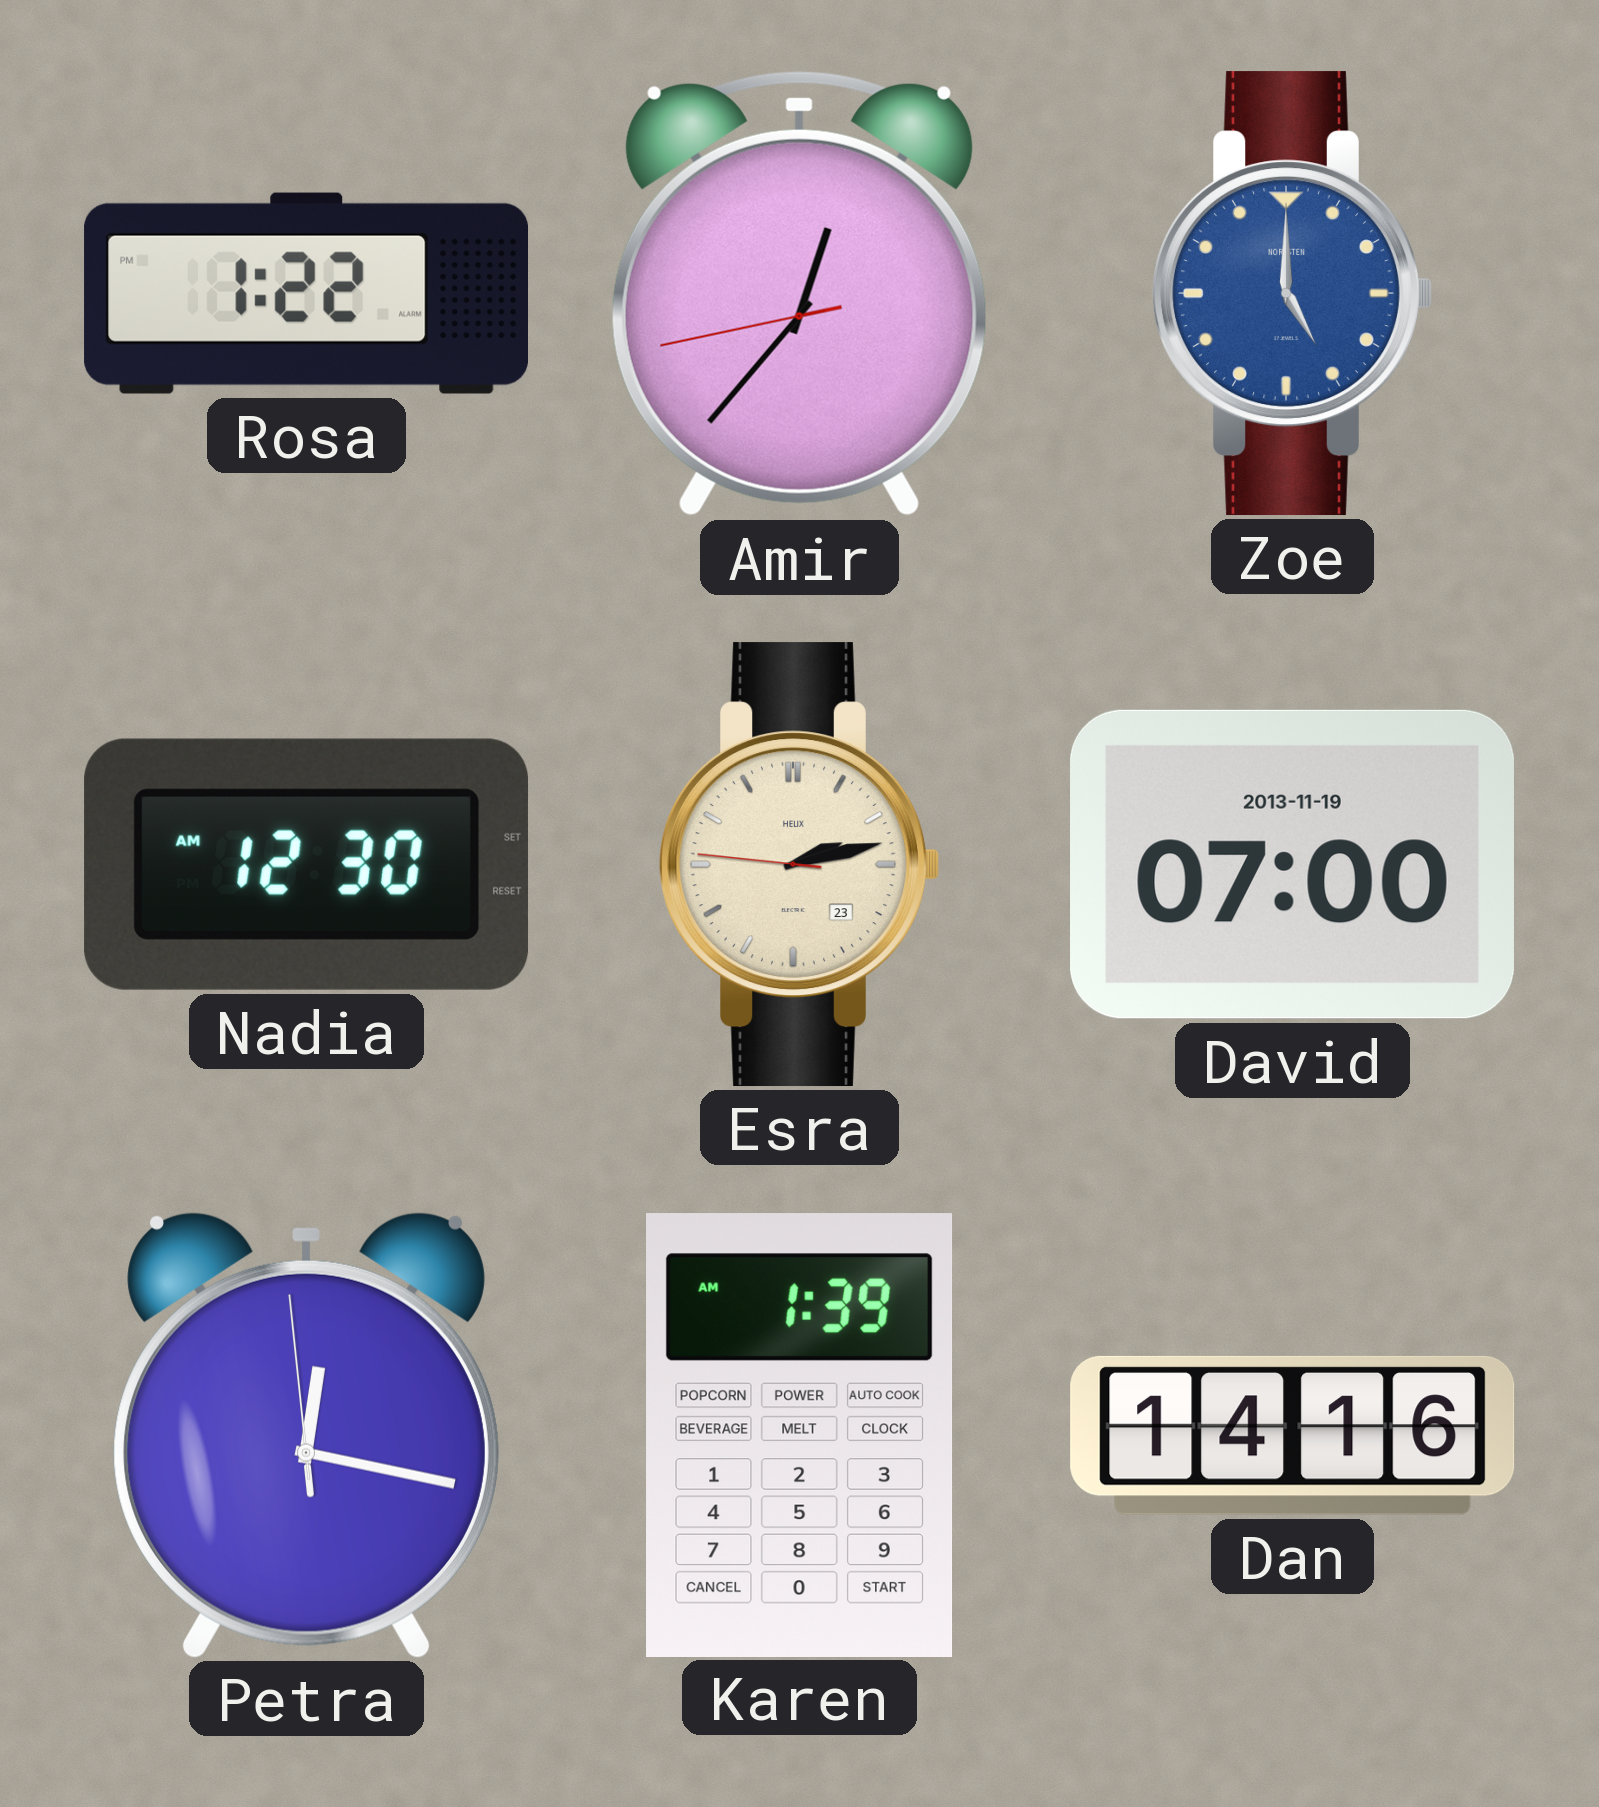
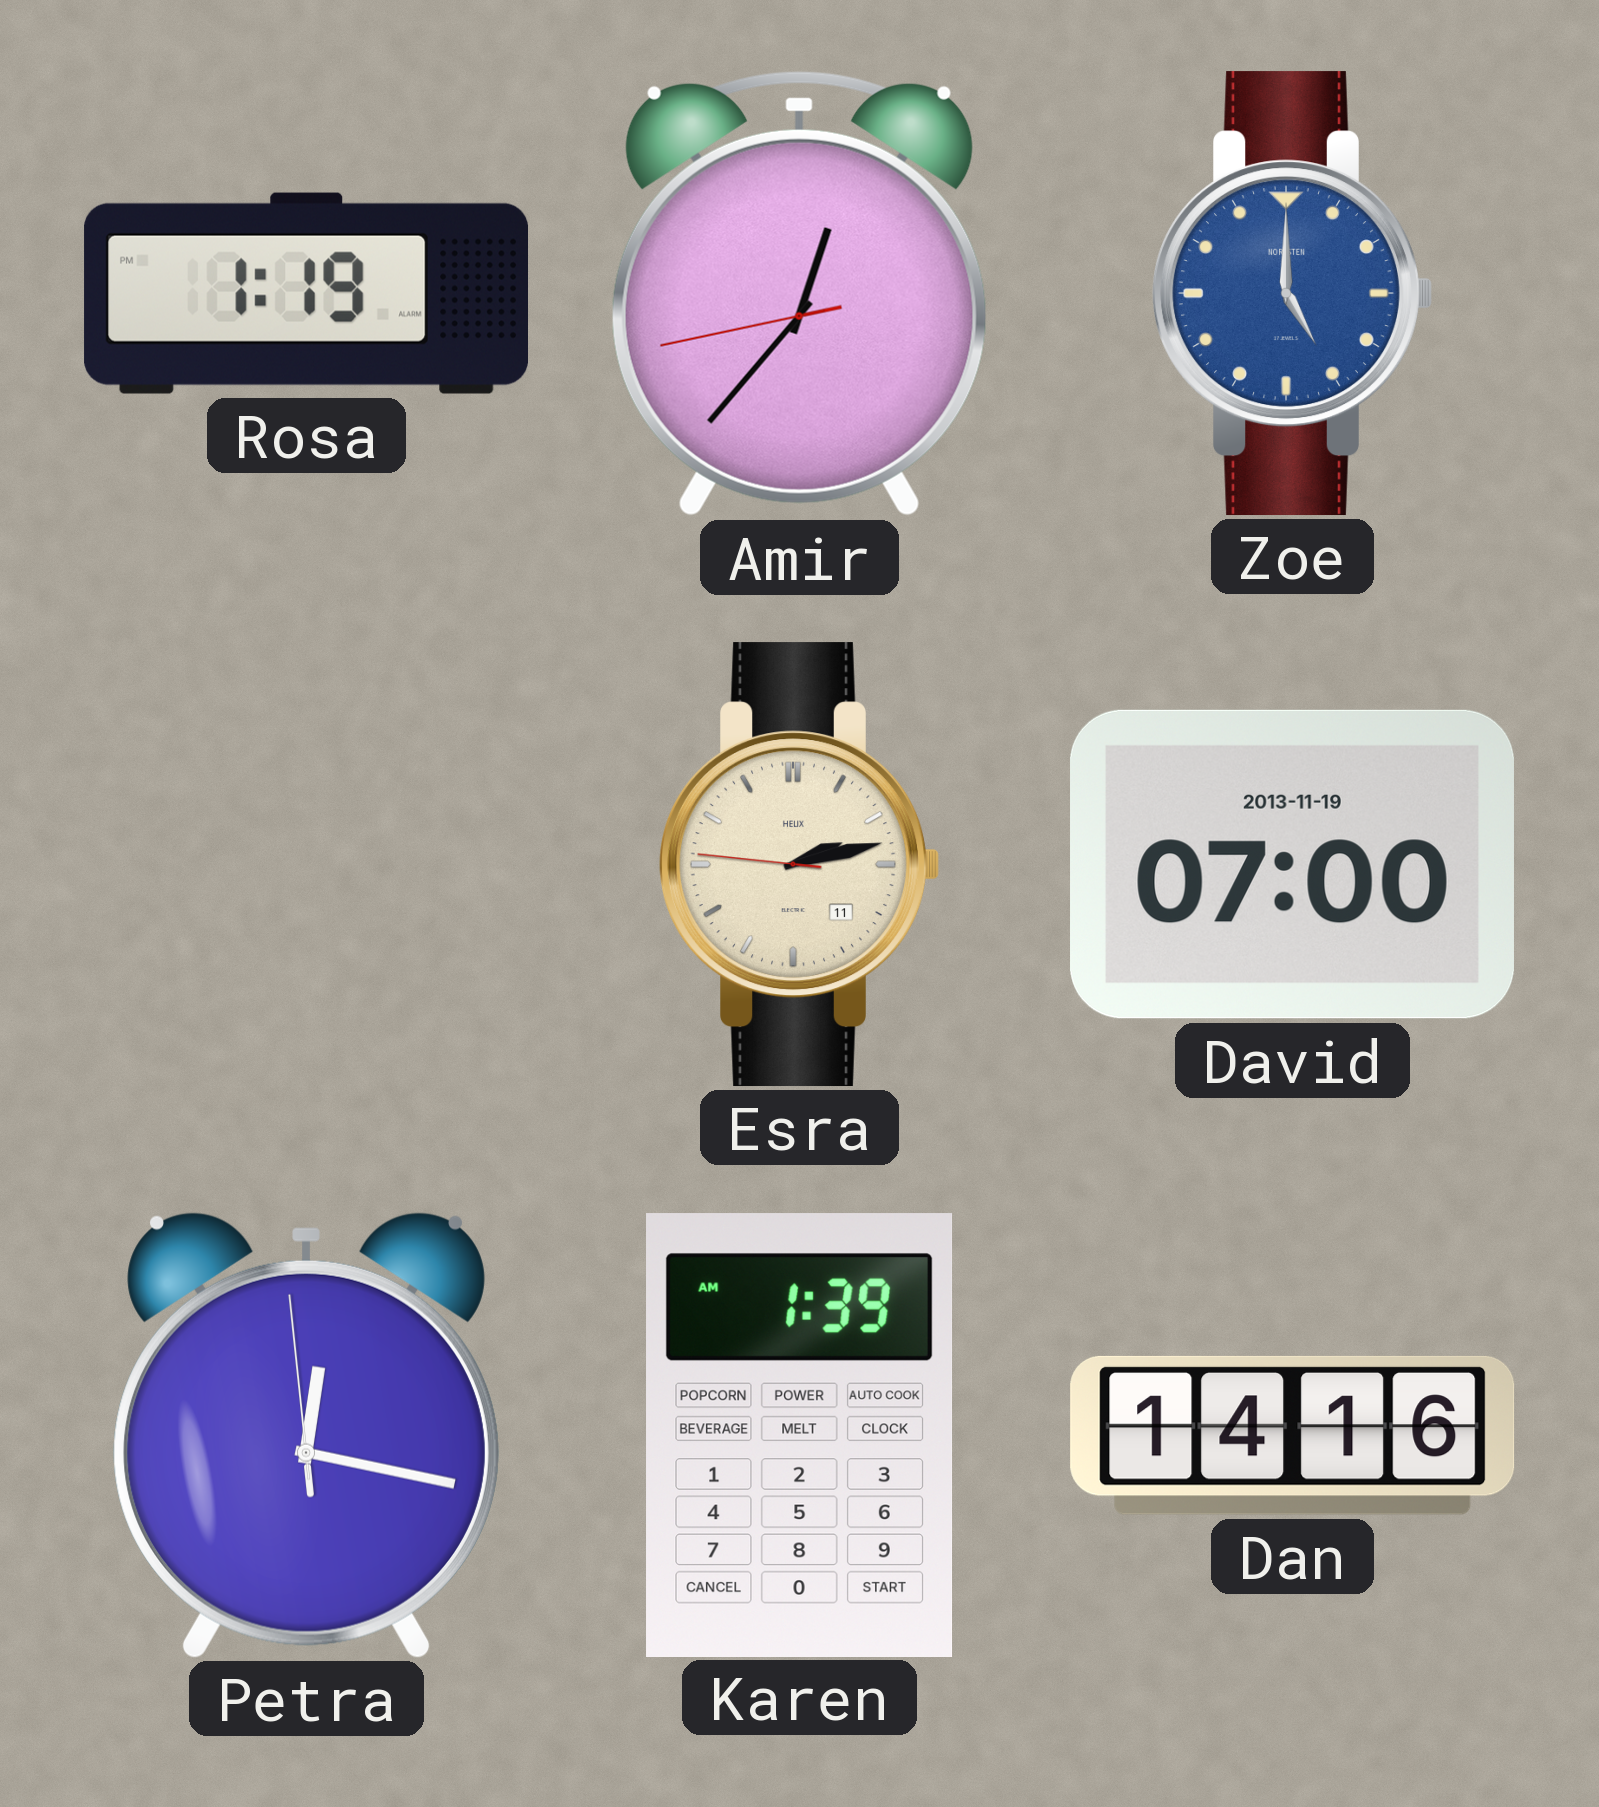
Rosa: 1:22 -> 1:19
Nadia: 12:30 -> none
Esra date: 23 -> 11
